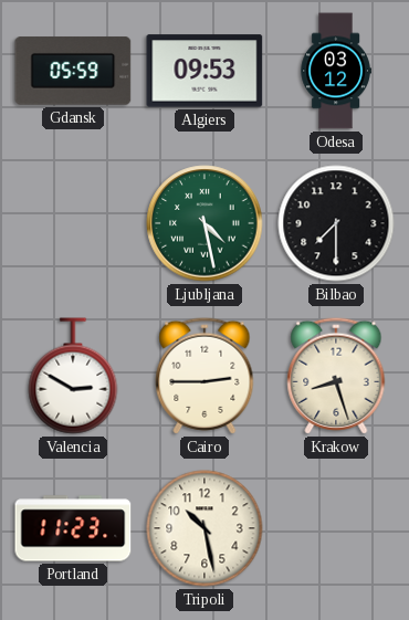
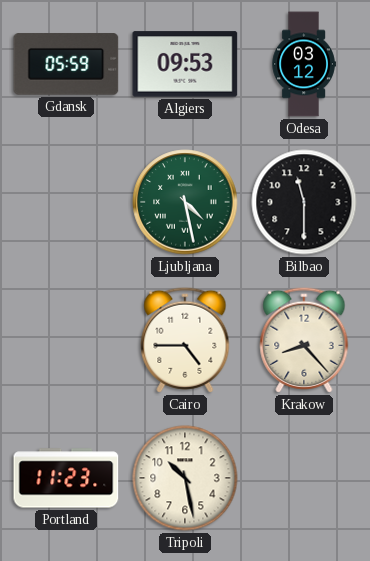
Bilbao: 7:30 -> 11:30
Valencia: 2:50 -> none
Cairo: 2:45 -> 4:45
Krakow: 8:27 -> 8:23
